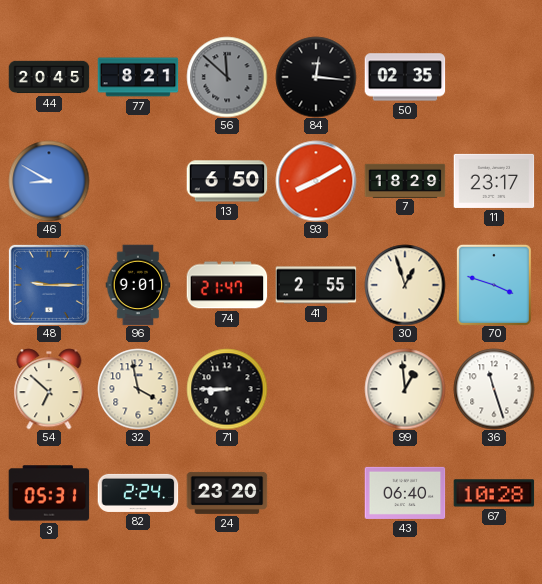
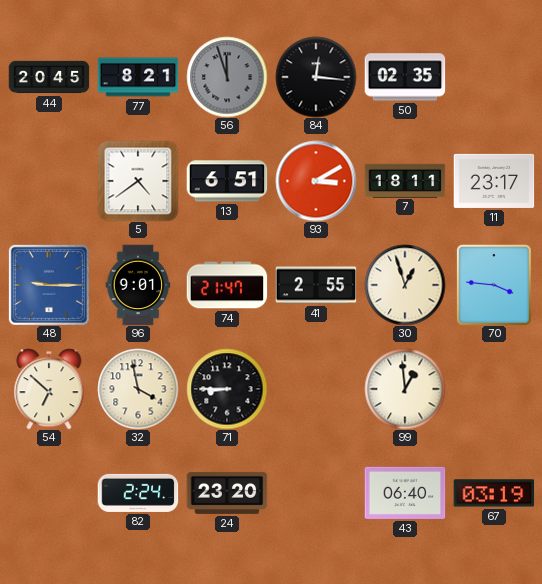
56: 11:52 -> 11:57
46: 8:50 -> none
5: none -> 4:39
13: 6:50 -> 6:51
93: 8:10 -> 3:10
7: 18:29 -> 18:11
70: 3:48 -> 3:46
36: 11:27 -> none
3: 05:31 -> none
67: 10:28 -> 03:19
